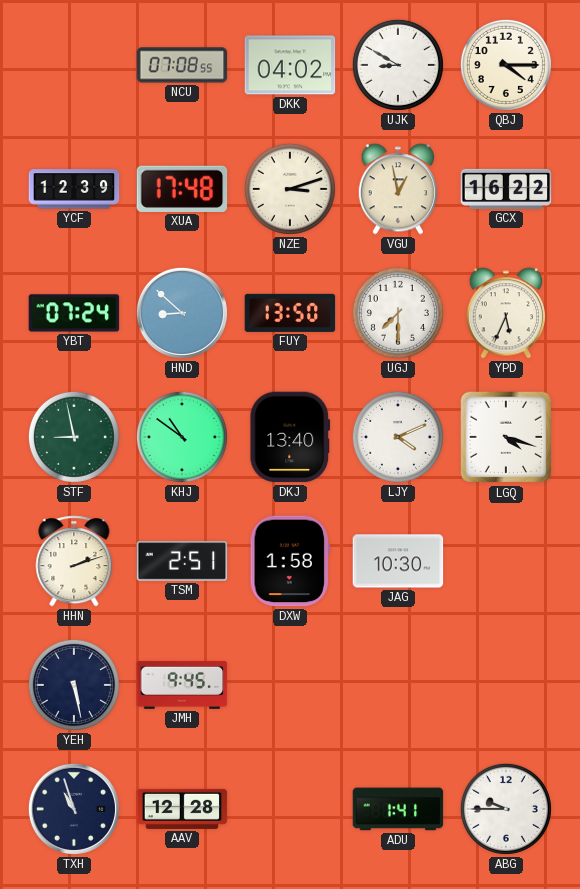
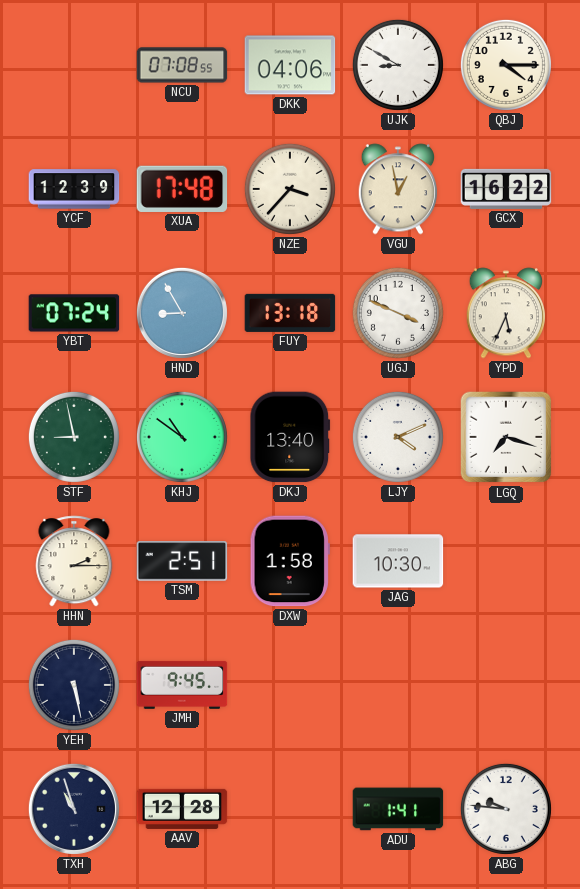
DKK: 04:02 -> 04:06
NZE: 3:12 -> 3:37
HND: 8:52 -> 8:55
FUY: 13:50 -> 13:18
UGJ: 7:30 -> 3:49
LGQ: 4:18 -> 7:18
HHN: 2:12 -> 2:15
ABG: 9:45 -> 9:46
